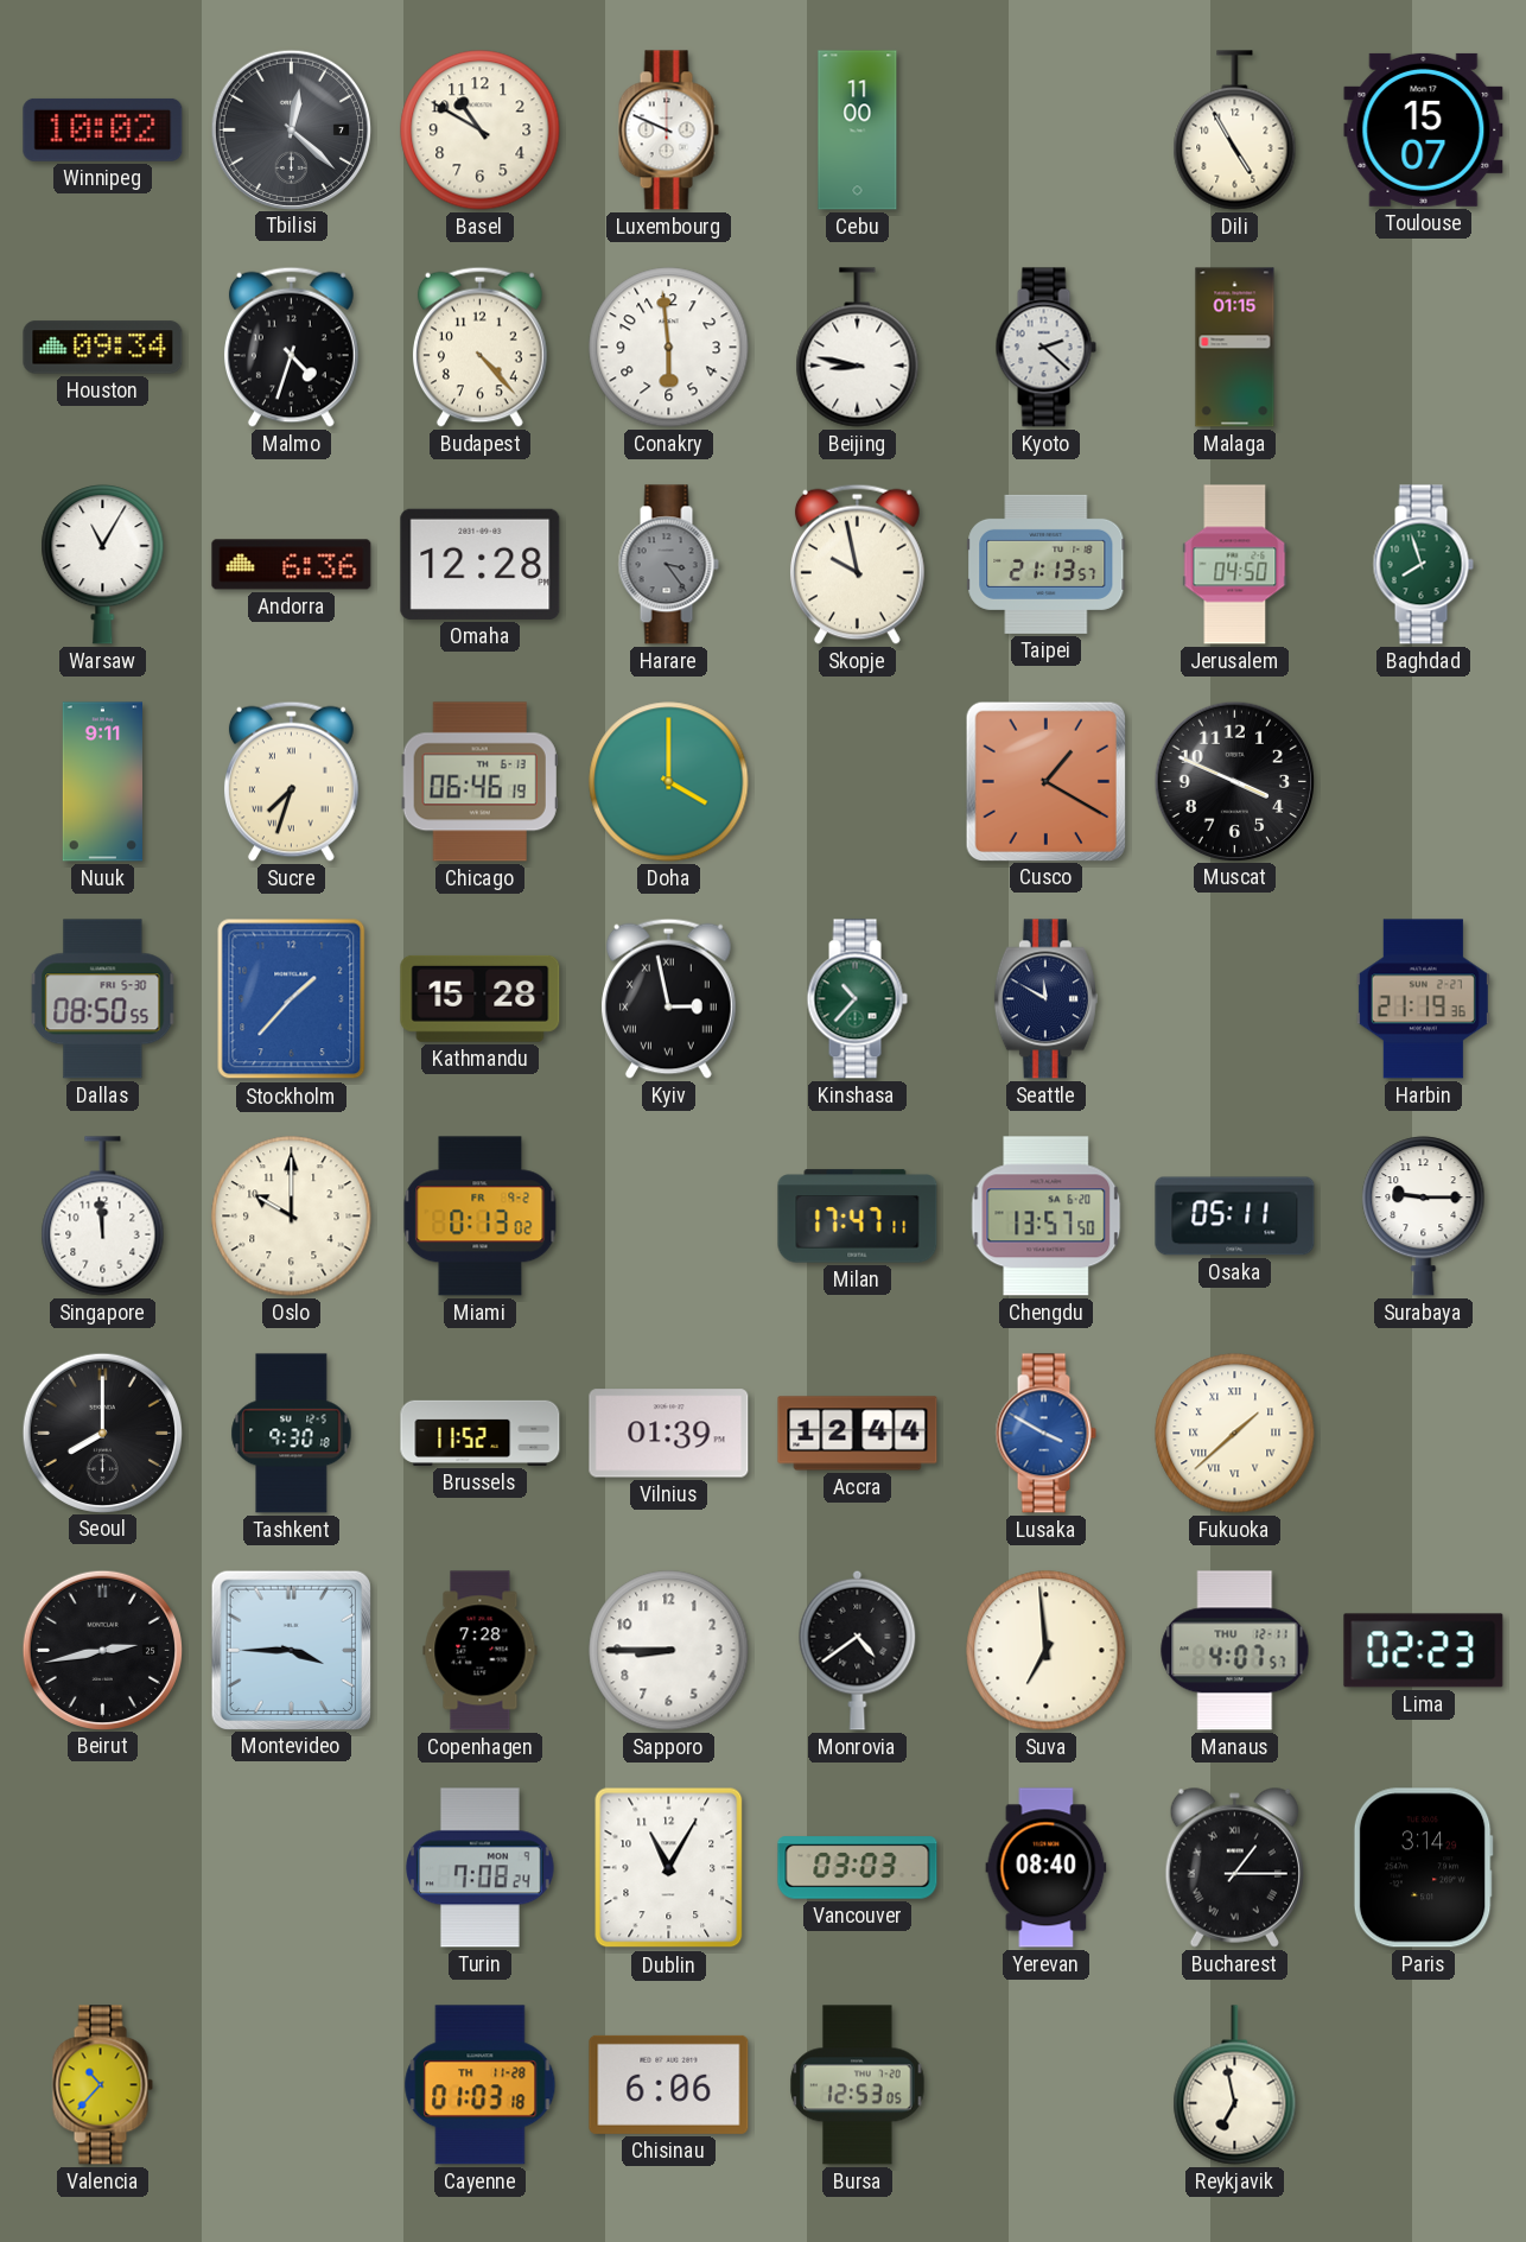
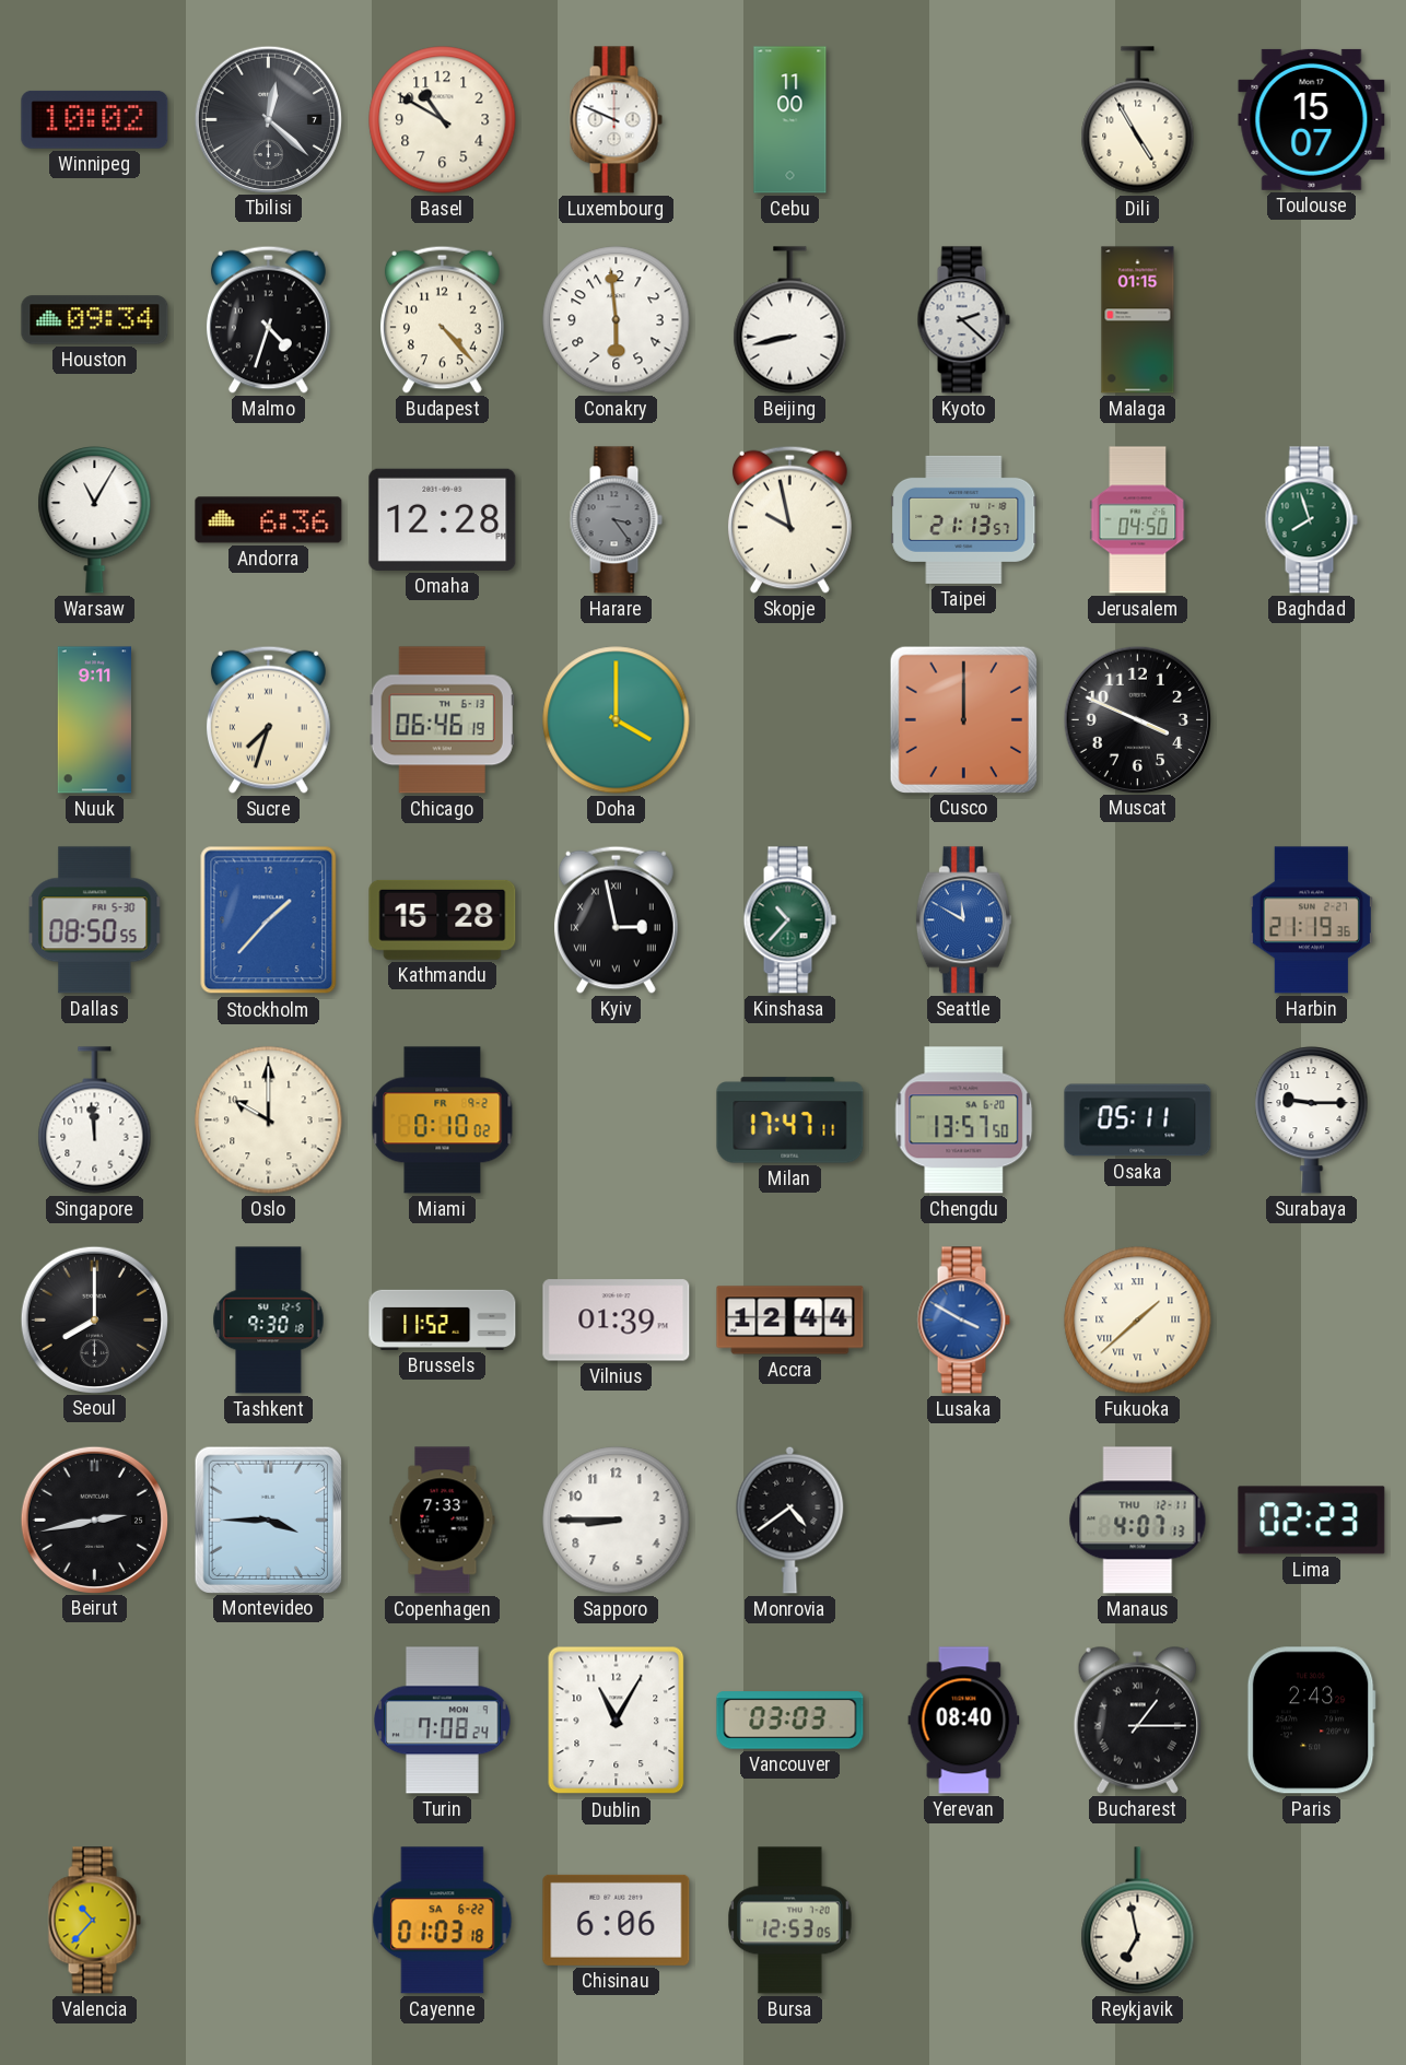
Beijing: 8:47 -> 8:43
Cusco: 1:20 -> 12:00
Seattle dial: navy -> blue
Miami: 0:13 -> 0:10
Copenhagen: 7:28 -> 7:33
Suva: 6:59 -> none
Manaus: 4:07:57 -> 4:07:13
Paris: 3:14 -> 2:43
Cayenne date: TH 11-28 -> SA 6-22
